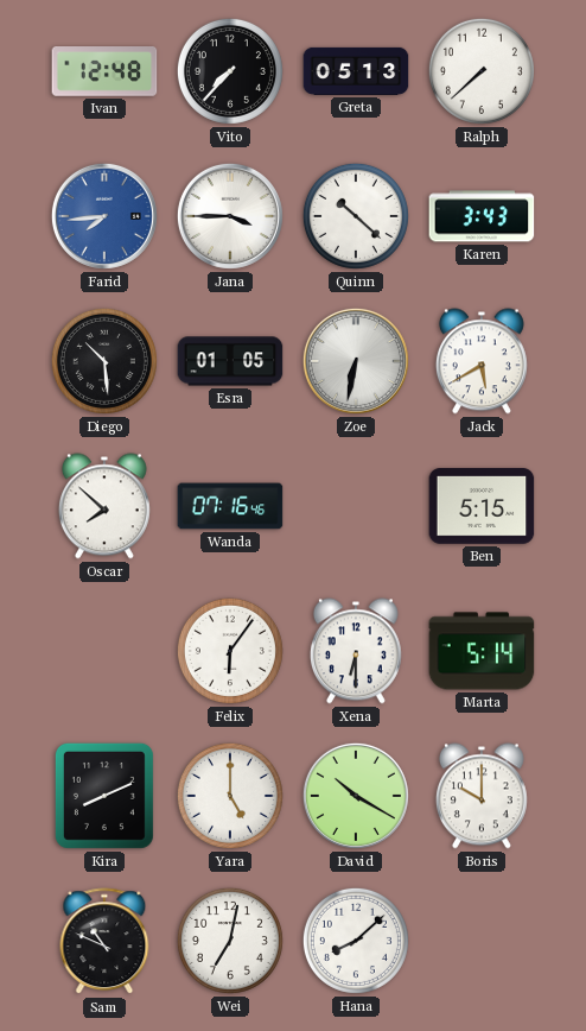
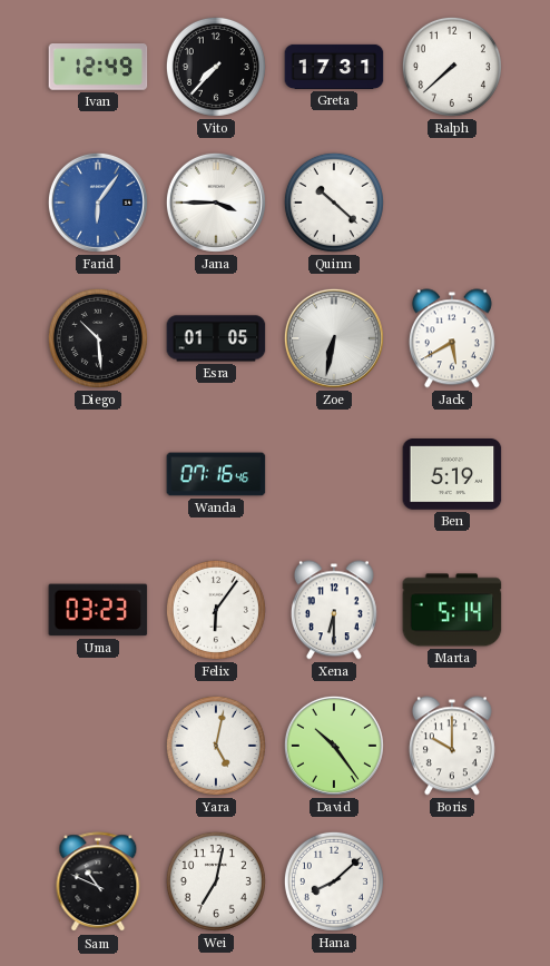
Ivan: 12:48 -> 12:49
Greta: 05:13 -> 17:31
Farid: 7:44 -> 6:06
Karen: 3:43 -> none
Oscar: 7:52 -> none
Ben: 5:15 -> 5:19
Uma: none -> 03:23
Kira: 8:11 -> none
Yara: 5:00 -> 5:02
David: 10:20 -> 10:24
